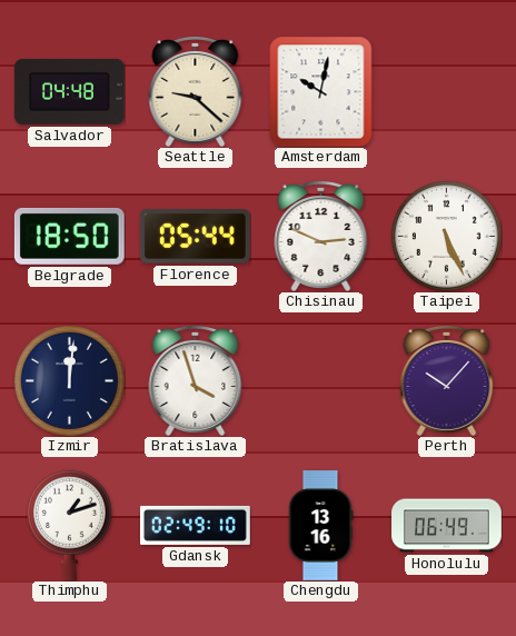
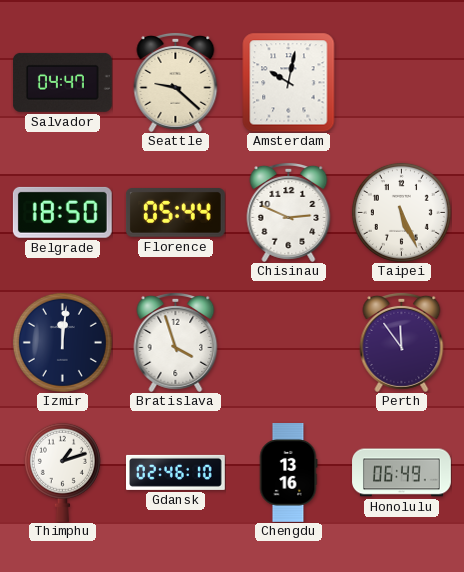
Salvador: 04:48 -> 04:47
Perth: 10:07 -> 11:54
Gdansk: 02:49 -> 02:46
